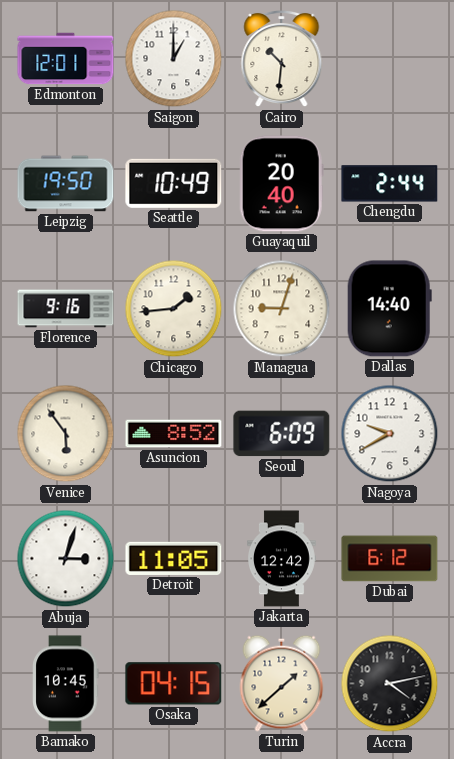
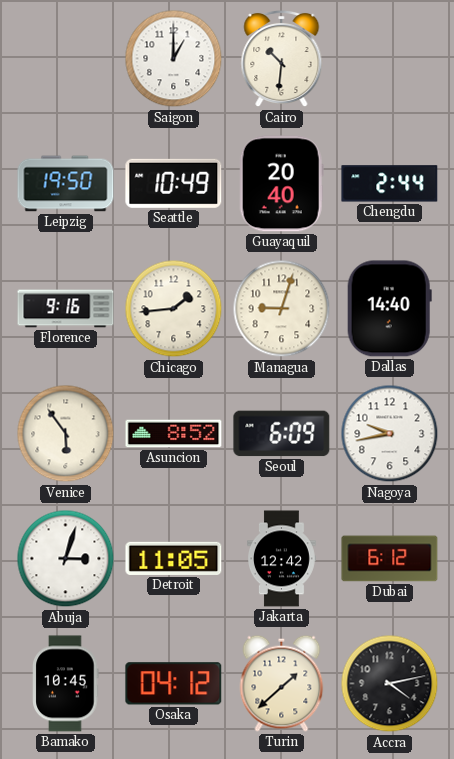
Edmonton: 12:01 -> none
Nagoya: 9:40 -> 9:43
Osaka: 04:15 -> 04:12
